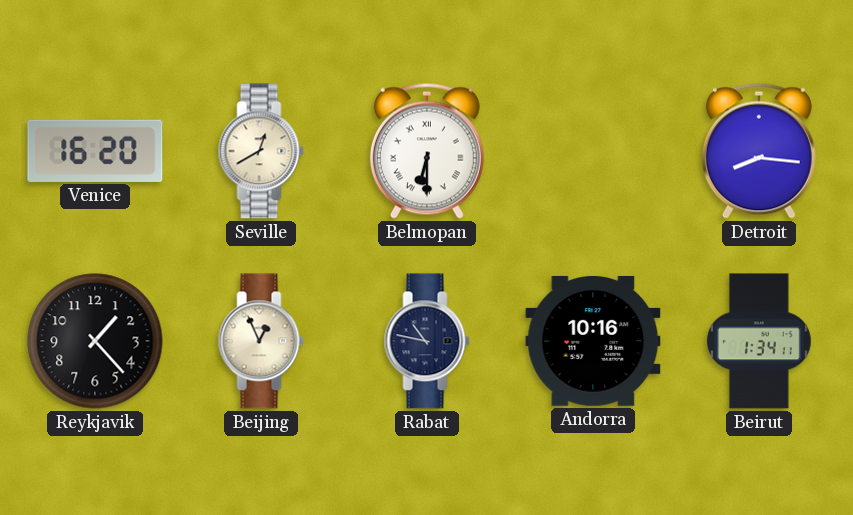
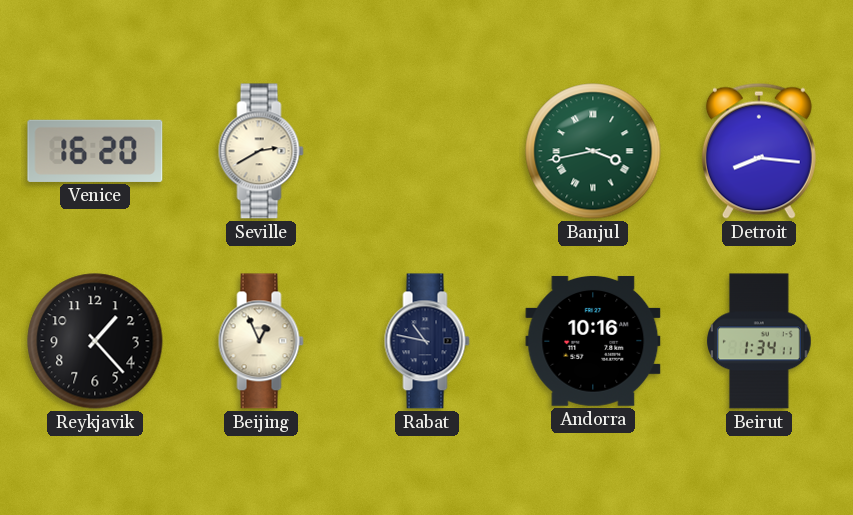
Seville: 12:40 -> 2:40
Belmopan: 6:30 -> none
Banjul: none -> 3:43
